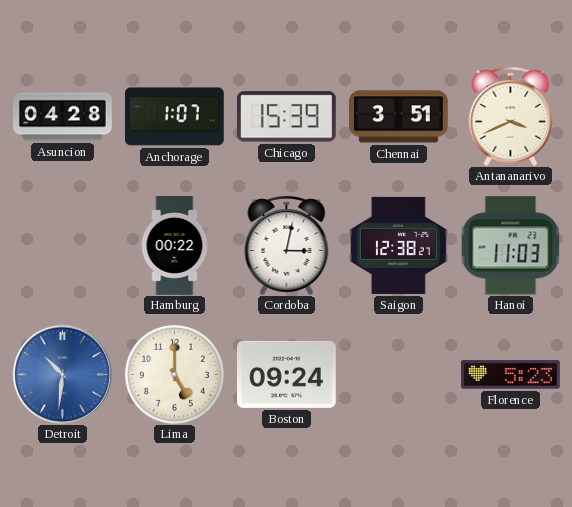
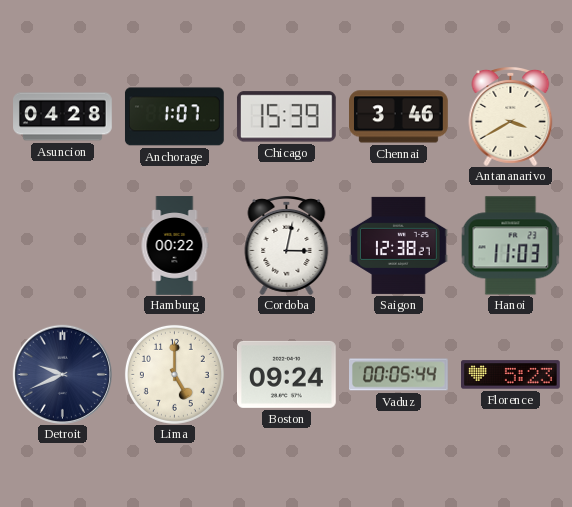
Chennai: 3:51 -> 3:46
Antananarivo: 3:41 -> 3:40
Detroit: 10:31 -> 9:41
Detroit dial: blue -> navy
Vaduz: none -> 00:05
